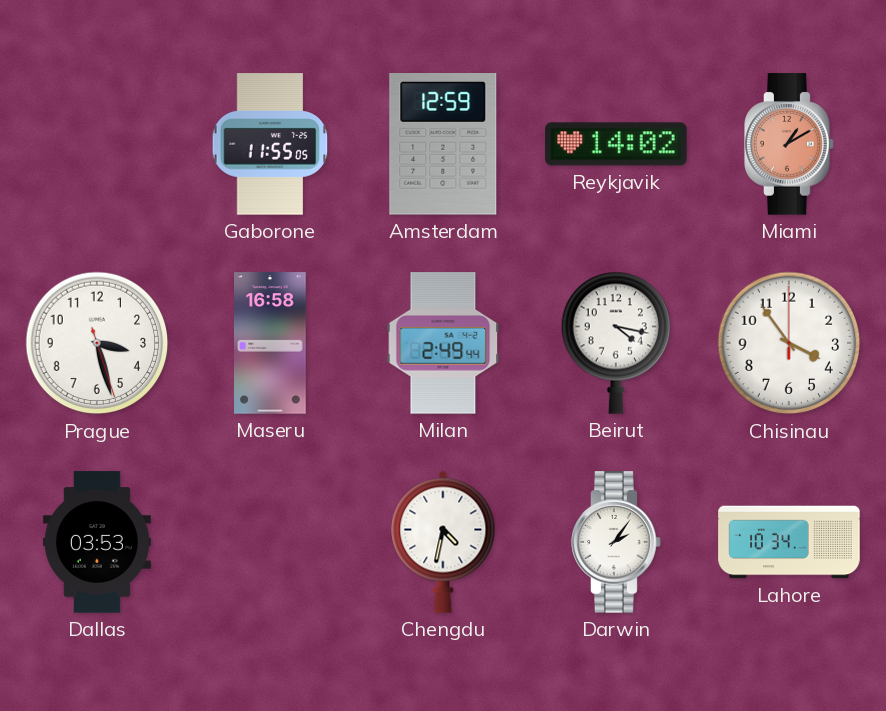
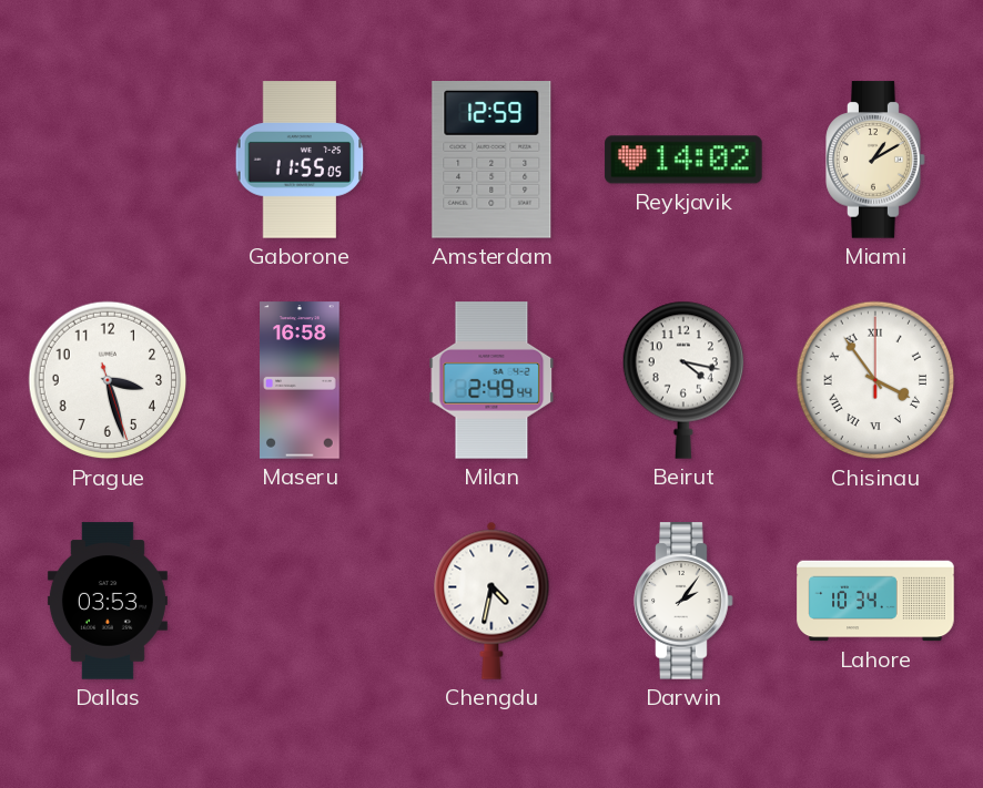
Miami dial: salmon -> cream
Chisinau numerals: Arabic -> Roman
